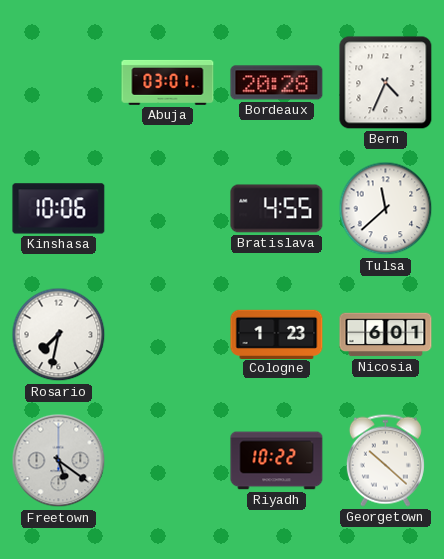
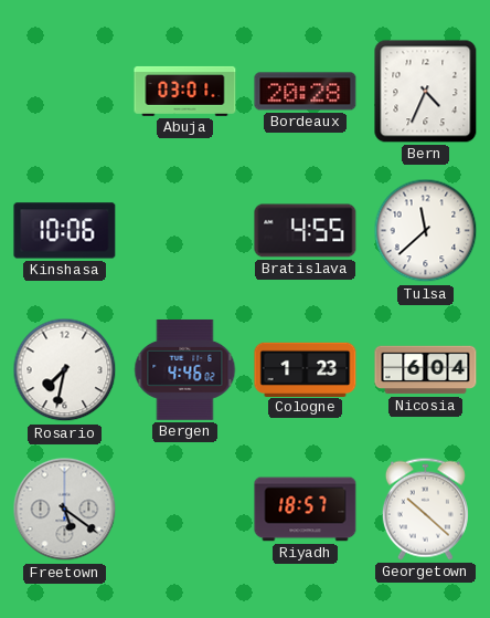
Bergen: none -> 4:46
Nicosia: 6:01 -> 6:04
Riyadh: 10:22 -> 18:57
